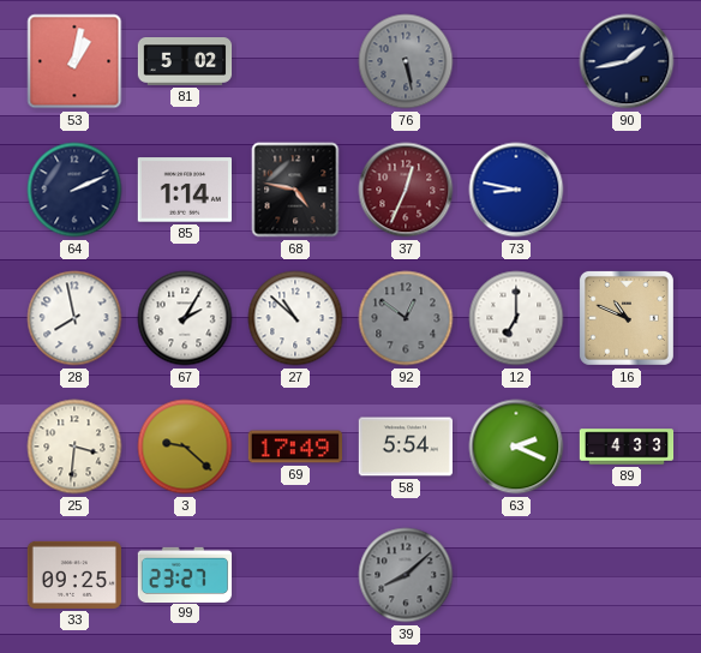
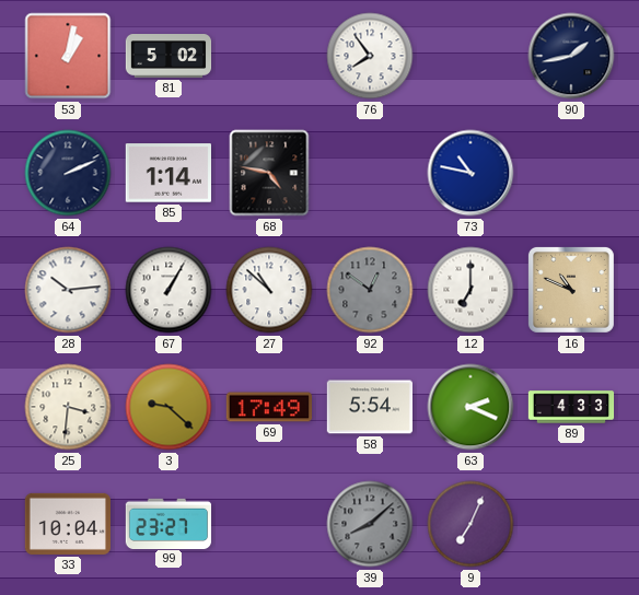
76: 5:28 -> 7:54
76 dial: grey -> white
37: 12:34 -> none
73: 8:47 -> 10:47
28: 7:58 -> 10:14
67: 2:05 -> 1:05
33: 09:25 -> 10:04
9: none -> 7:04
